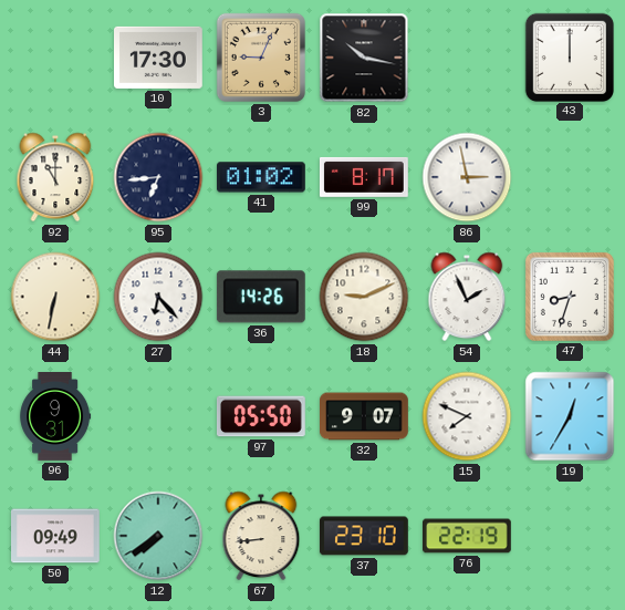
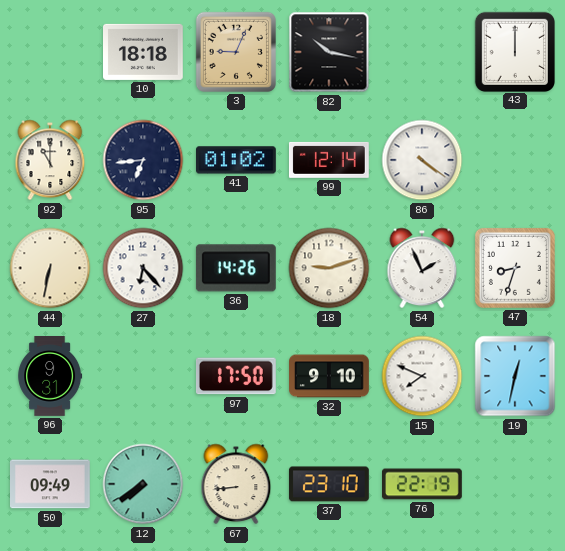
10: 17:30 -> 18:18
99: 8:17 -> 12:14
86: 2:58 -> 4:21
18: 9:11 -> 9:12
97: 05:50 -> 17:50
32: 9:07 -> 9:10
19: 12:35 -> 12:32
